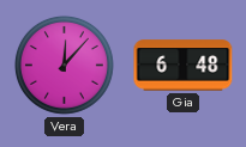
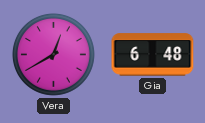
Vera: 12:07 -> 12:40
